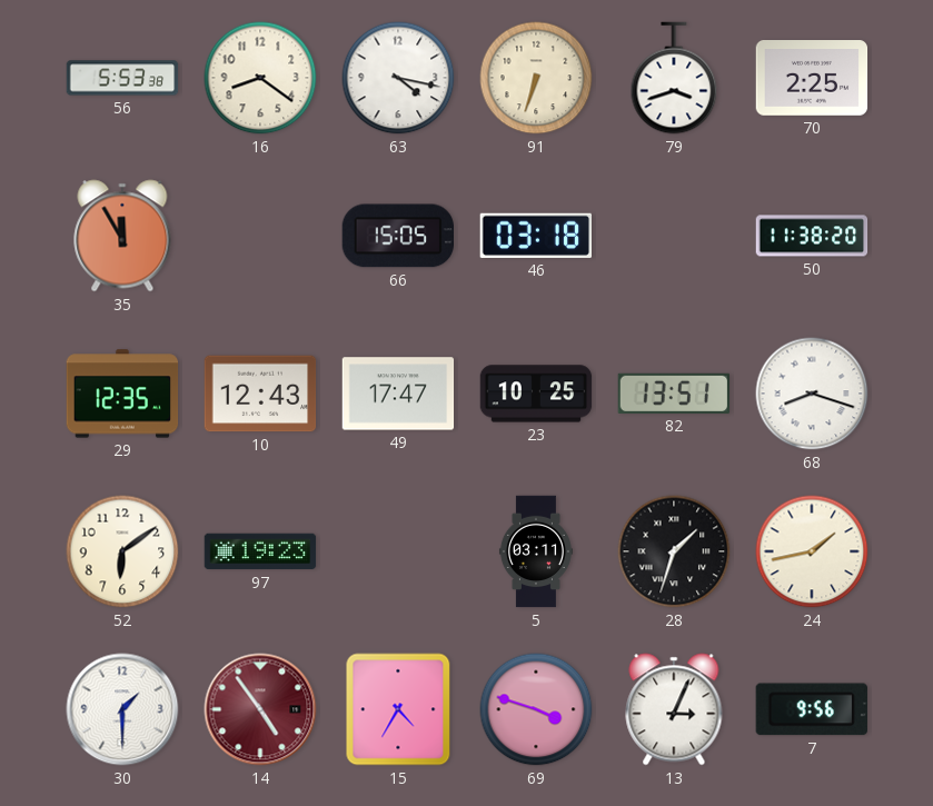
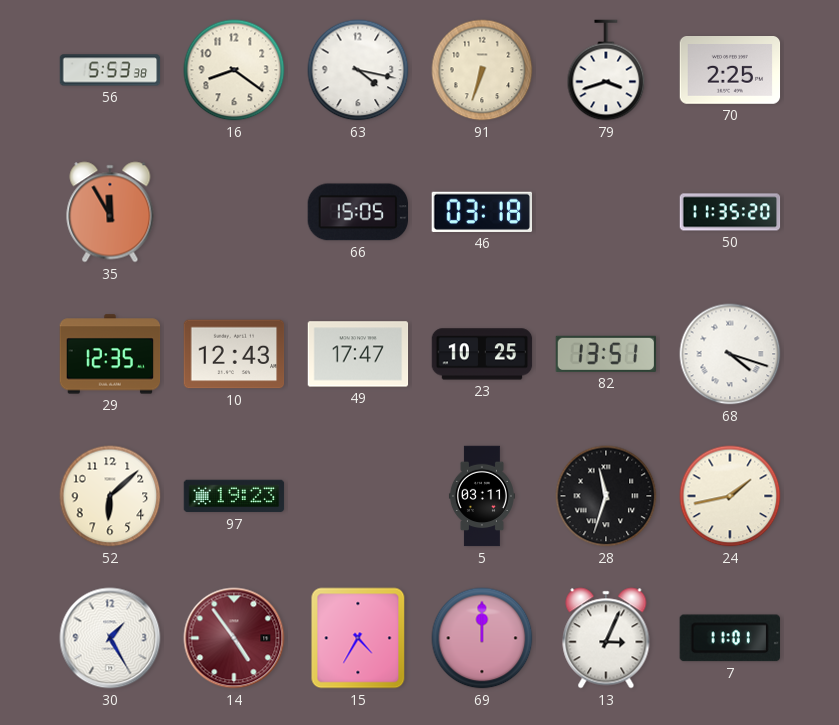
50: 11:38 -> 11:35
68: 8:18 -> 4:18
52: 6:09 -> 6:08
28: 1:33 -> 11:33
30: 1:30 -> 1:25
69: 3:48 -> 12:00
7: 9:56 -> 11:01
